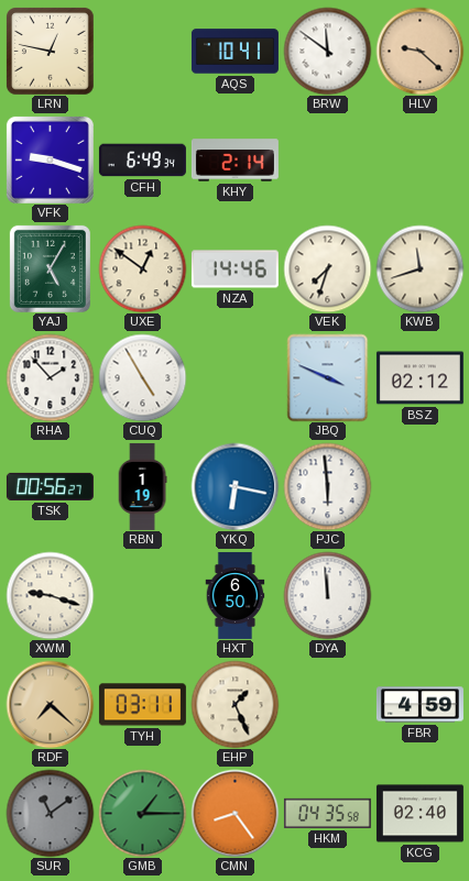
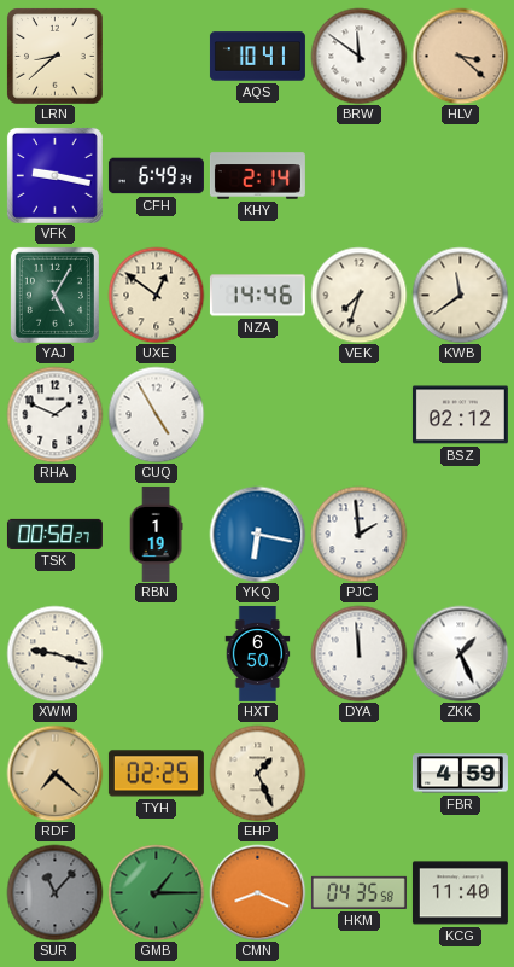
LRN: 12:47 -> 8:38
HLV: 9:22 -> 3:22
VFK: 9:18 -> 9:17
KWB: 11:42 -> 11:39
RHA: 1:53 -> 1:49
JBQ: 3:49 -> none
TSK: 00:56 -> 00:58
PJC: 5:59 -> 1:59
ZKK: none -> 1:26
TYH: 03:11 -> 02:25
SUR: 11:09 -> 11:07
CMN: 8:24 -> 8:19
KCG: 02:40 -> 11:40
